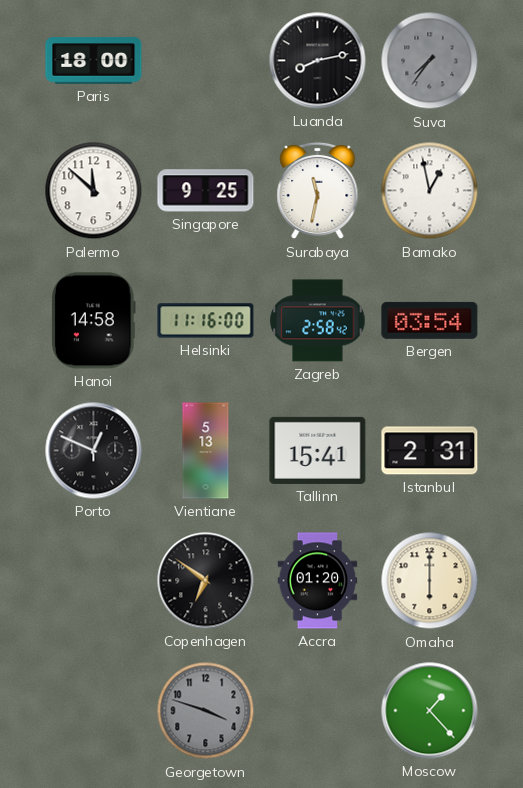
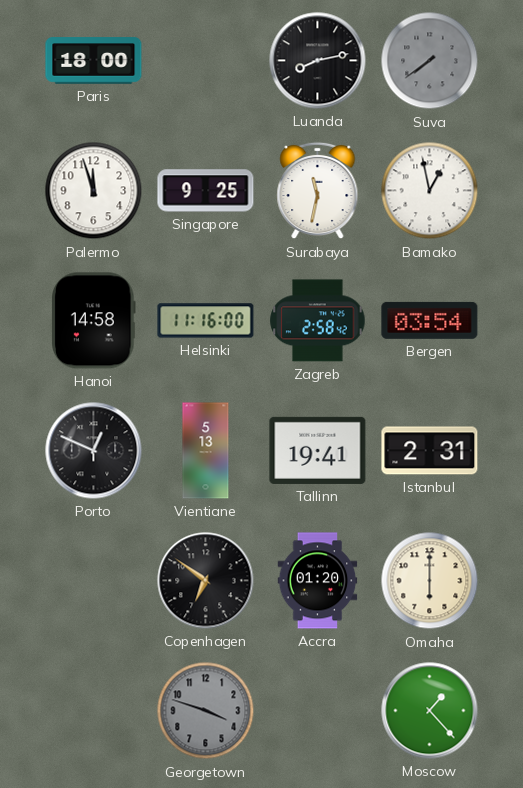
Suva: 7:36 -> 7:39
Palermo: 11:52 -> 11:57
Tallinn: 15:41 -> 19:41
